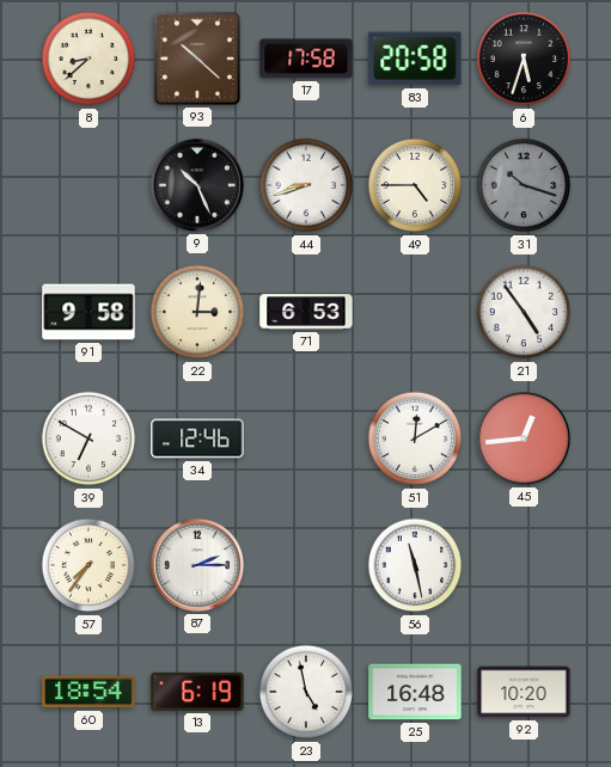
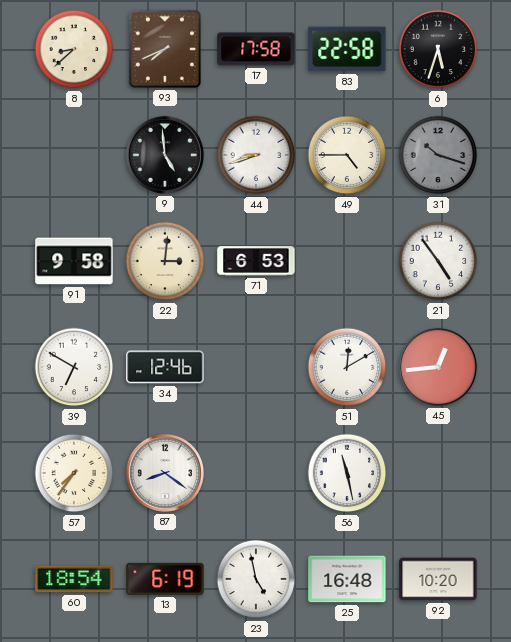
93: 10:22 -> 7:41
83: 20:58 -> 22:58
9: 10:26 -> 4:59
87: 2:15 -> 8:21
